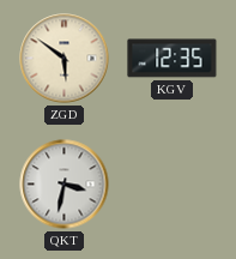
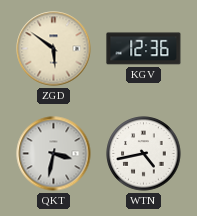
KGV: 12:35 -> 12:36
WTN: none -> 4:43
